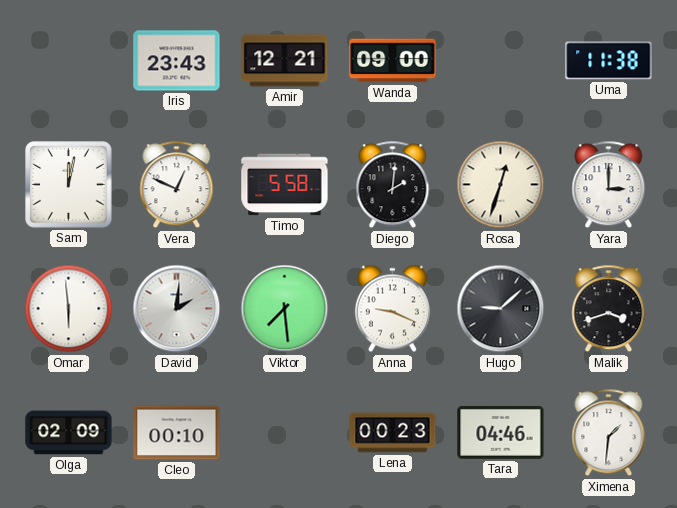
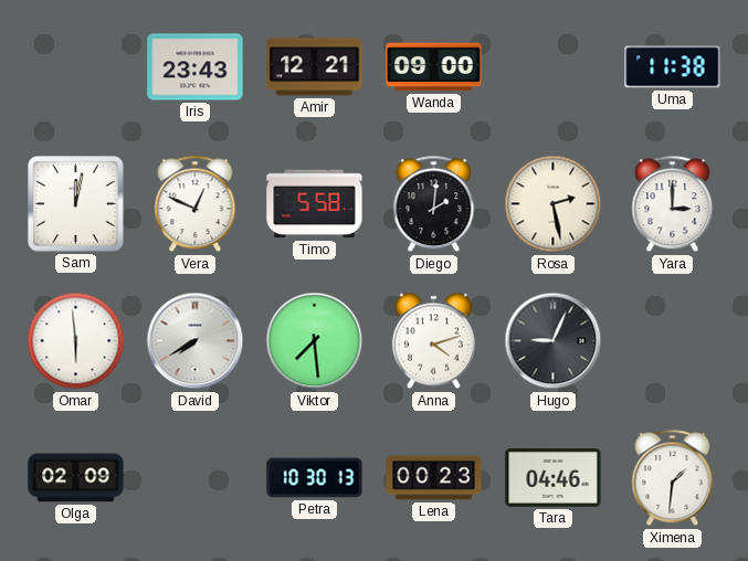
Rosa: 12:33 -> 2:28
David: 2:01 -> 7:40
Anna: 9:19 -> 4:12
Hugo: 9:08 -> 9:04
Malik: 3:42 -> none
Cleo: 00:10 -> none
Petra: none -> 10:30
